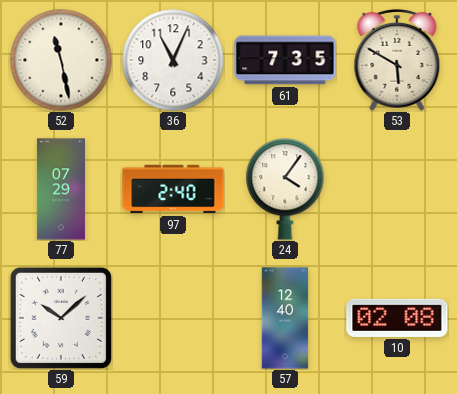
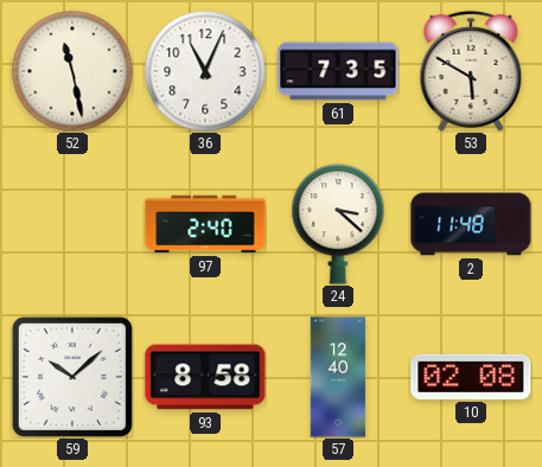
77: 07:29 -> none
24: 4:06 -> 3:22
2: none -> 11:48
93: none -> 8:58
